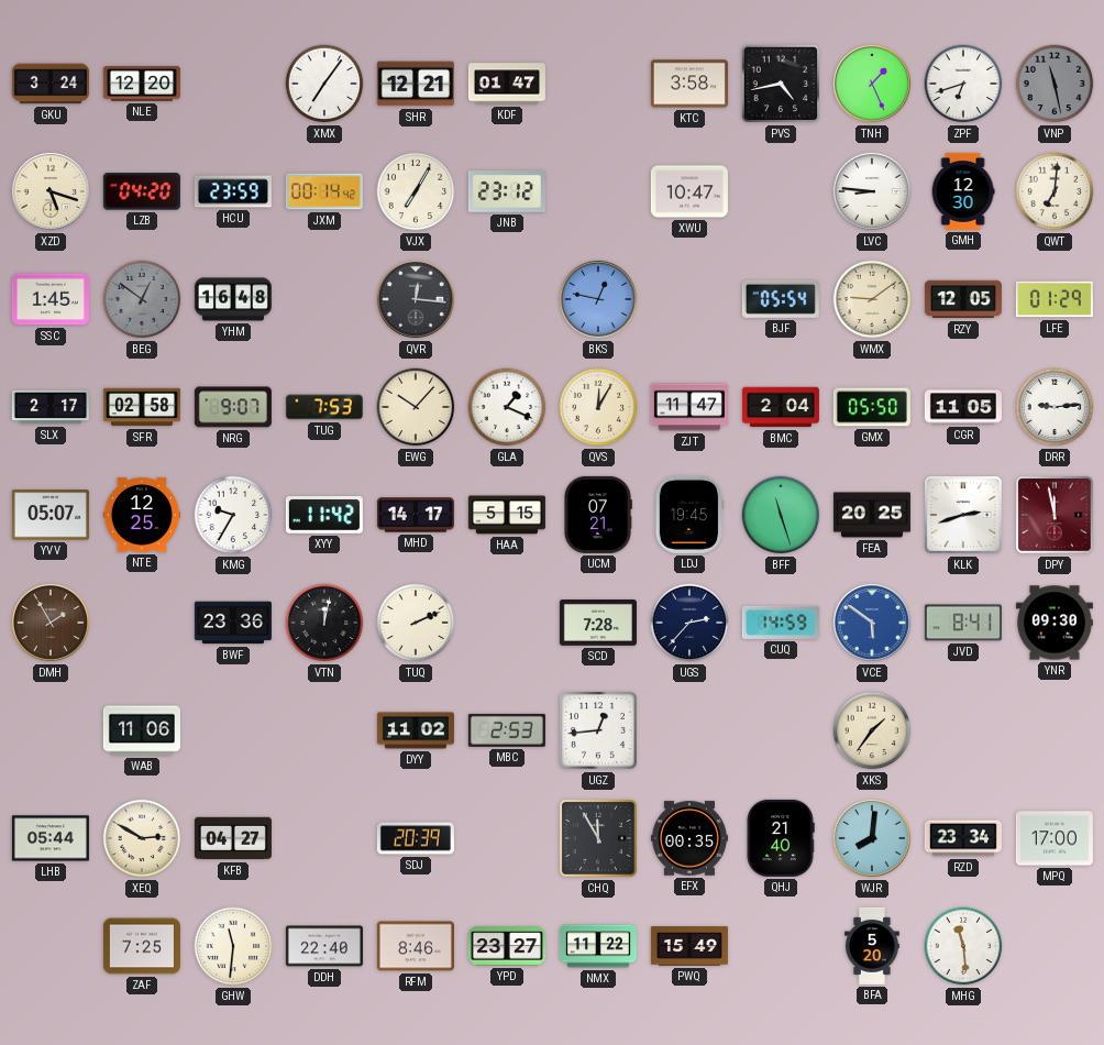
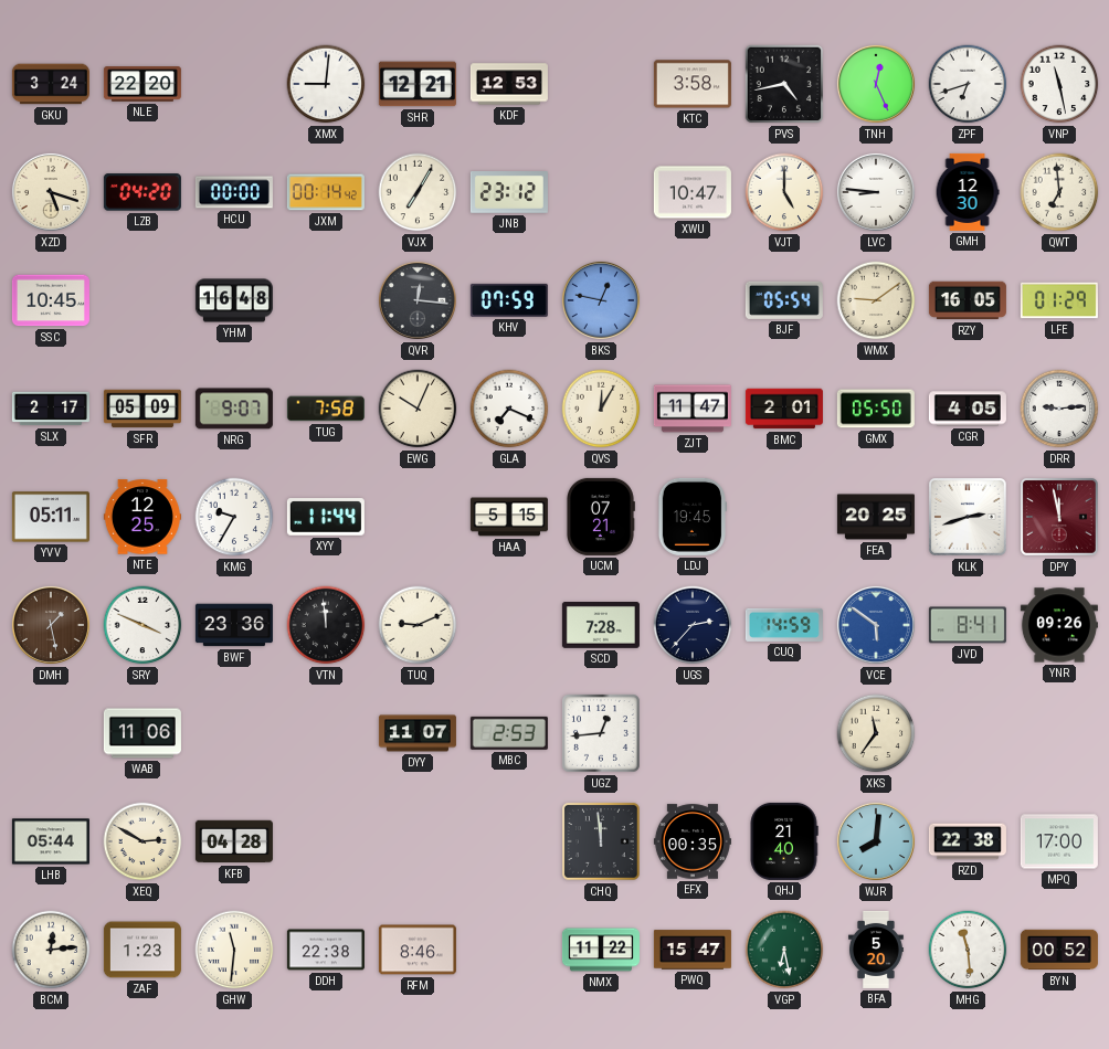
NLE: 12:20 -> 22:20
XMX: 7:06 -> 9:01
KDF: 01:47 -> 12:53
TNH: 1:26 -> 12:26
VNP dial: grey -> white
HCU: 23:59 -> 00:00
VJT: none -> 5:00
QWT: 7:01 -> 6:59
SSC: 1:45 -> 10:45
BEG: 12:51 -> none
KHV: none -> 07:59
RZY: 12:05 -> 16:05
SFR: 02:58 -> 05:09
TUG: 7:53 -> 7:58
EWG: 10:07 -> 10:04
GLA: 1:19 -> 7:19
BMC: 2:04 -> 2:01
CGR: 11:05 -> 4:05
YVV: 05:07 -> 05:11
XYY: 11:42 -> 11:44
MHD: 14:17 -> none
BFF: 11:27 -> none
DMH: 1:55 -> 1:28
SRY: none -> 3:49
VTN: 12:02 -> 11:59
TUQ: 2:11 -> 9:11
YNR: 09:30 -> 09:26
DYY: 11:02 -> 11:07
XKS: 1:36 -> 11:36
KFB: 04:27 -> 04:28
SDJ: 20:39 -> none
CHQ: 11:55 -> 11:59
RZD: 23:34 -> 22:38
BCM: none -> 12:14
ZAF: 7:25 -> 1:23
DDH: 22:40 -> 22:38
YPD: 23:27 -> none
PWQ: 15:49 -> 15:47
VGP: none -> 6:28
BYN: none -> 00:52
